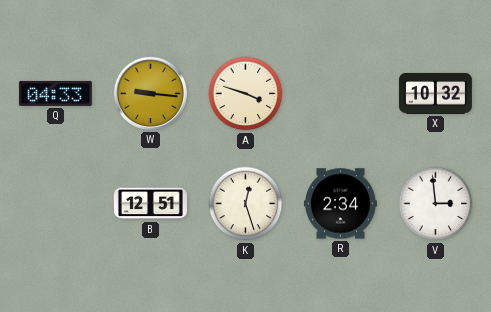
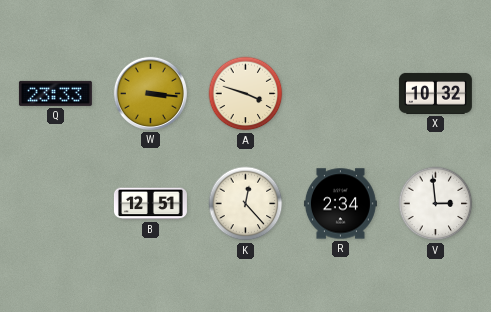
Q: 04:33 -> 23:33
W: 9:16 -> 3:16
K: 12:27 -> 12:23
